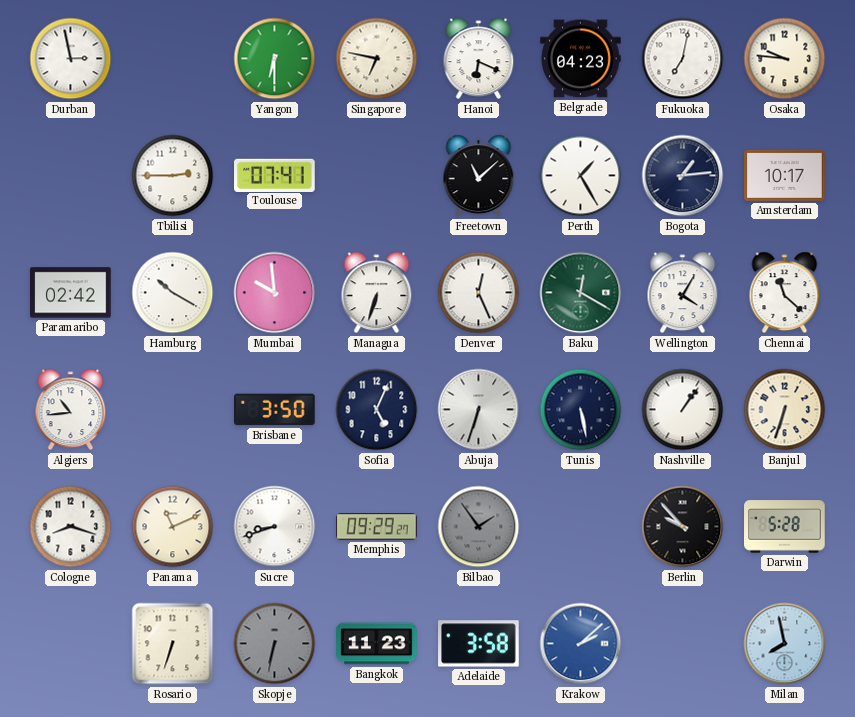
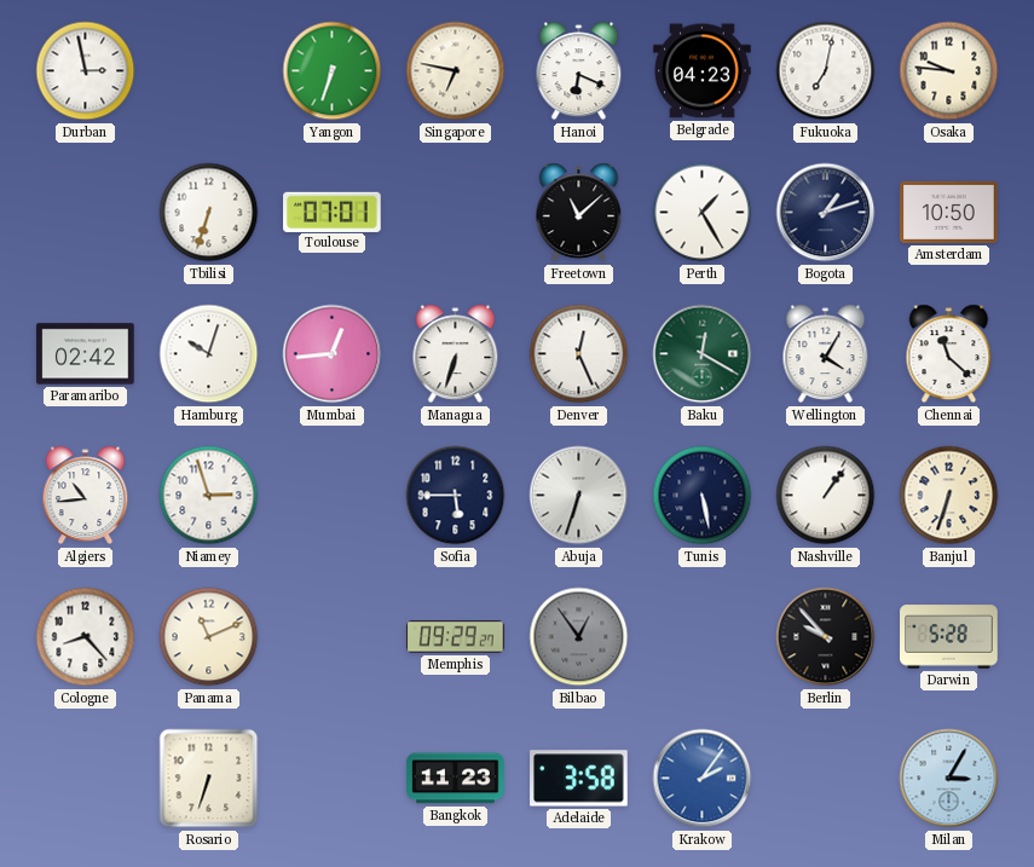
Yangon: 6:30 -> 6:33
Tbilisi: 2:45 -> 6:33
Toulouse: 07:41 -> 07:01
Bogota: 1:14 -> 1:12
Amsterdam: 10:17 -> 10:50
Hamburg: 10:20 -> 10:03
Mumbai: 9:59 -> 12:44
Niamey: none -> 2:57
Brisbane: 3:50 -> none
Sofia: 5:04 -> 5:45
Cologne: 8:18 -> 8:23
Sucre: 8:42 -> none
Bilbao: 1:54 -> 12:54
Skopje: 6:32 -> none
Krakow: 2:08 -> 2:06
Milan: 7:58 -> 3:05
